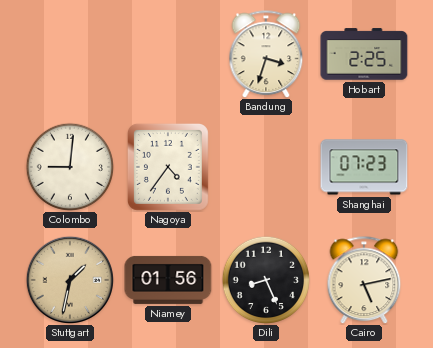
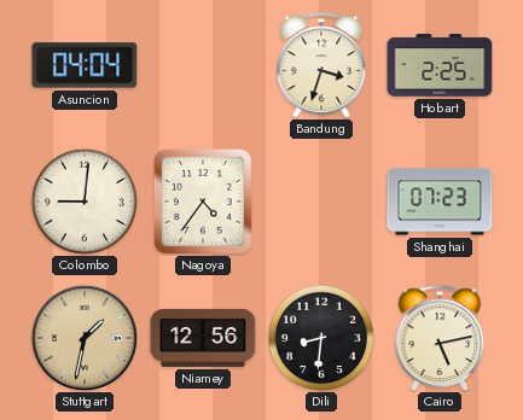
Asuncion: none -> 04:04
Niamey: 01:56 -> 12:56
Dili: 8:26 -> 8:31
